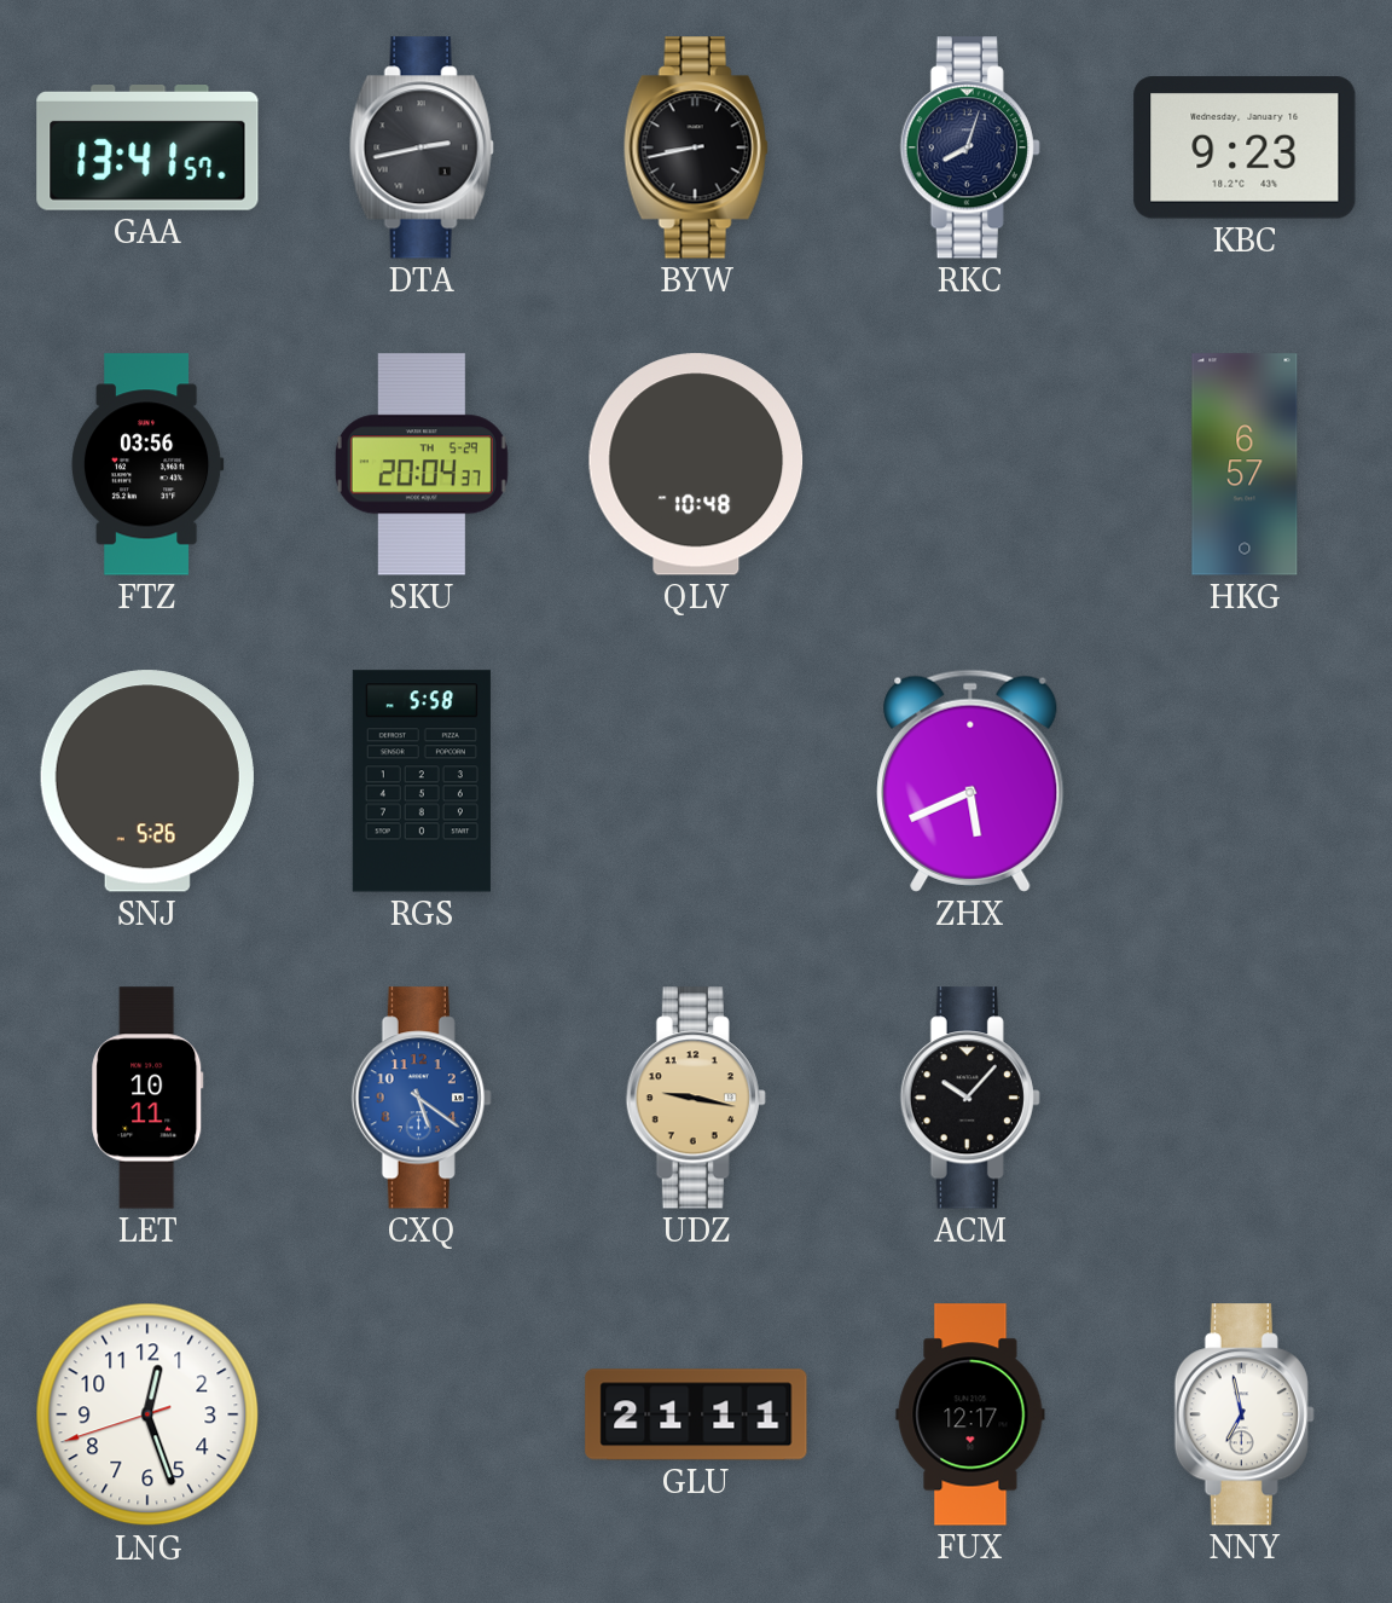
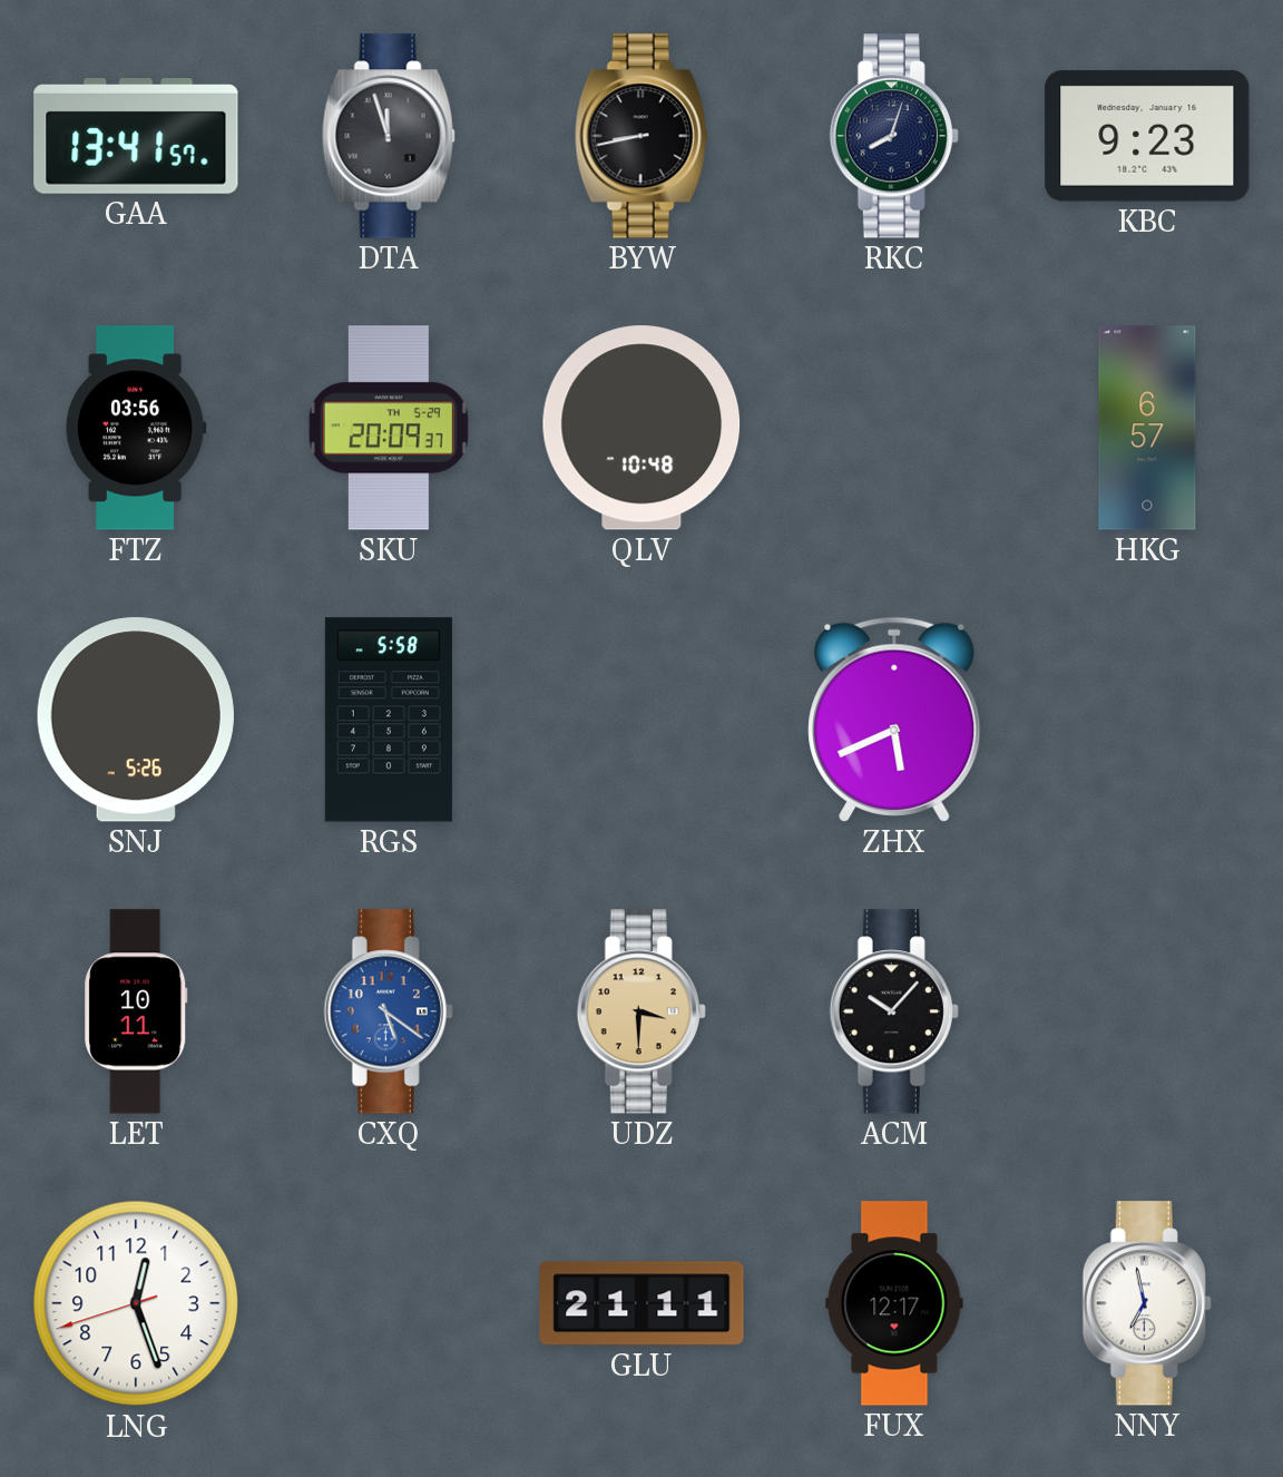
DTA: 2:43 -> 11:57
SKU: 20:04 -> 20:09
UDZ: 9:17 -> 3:30
